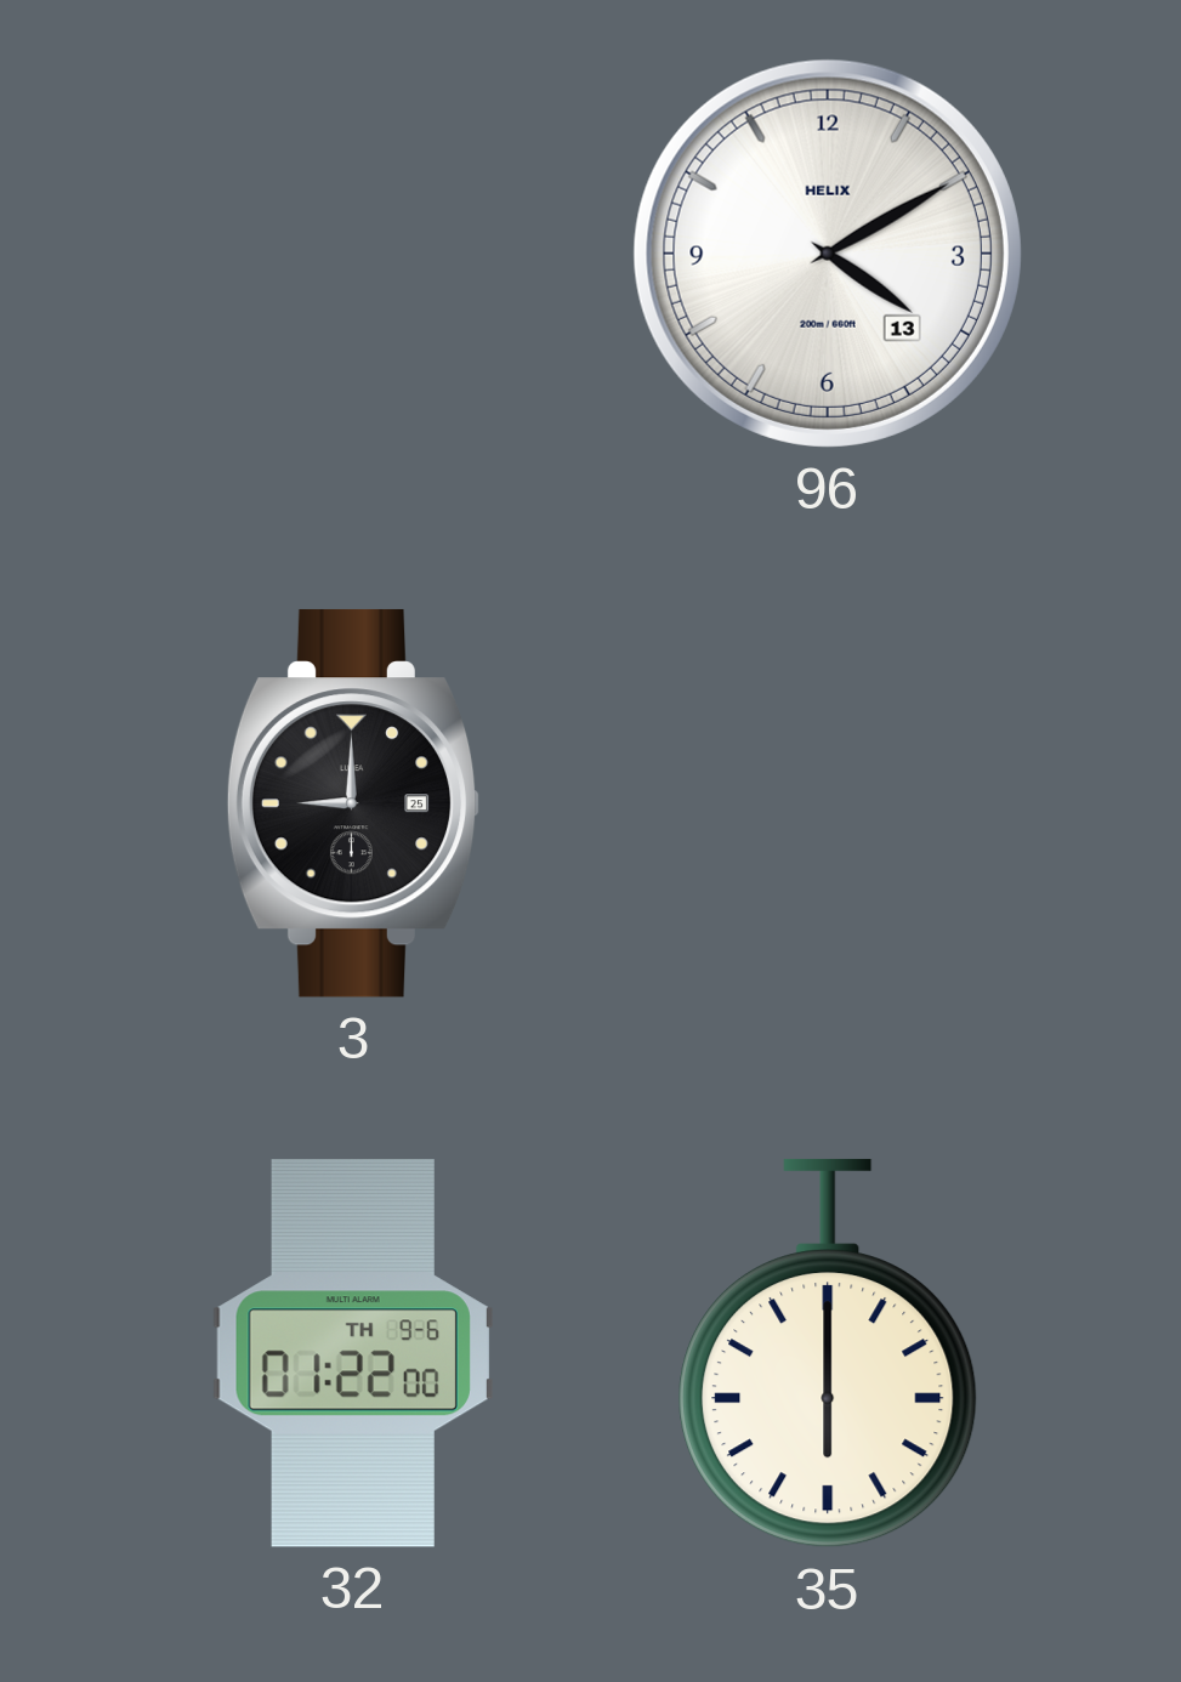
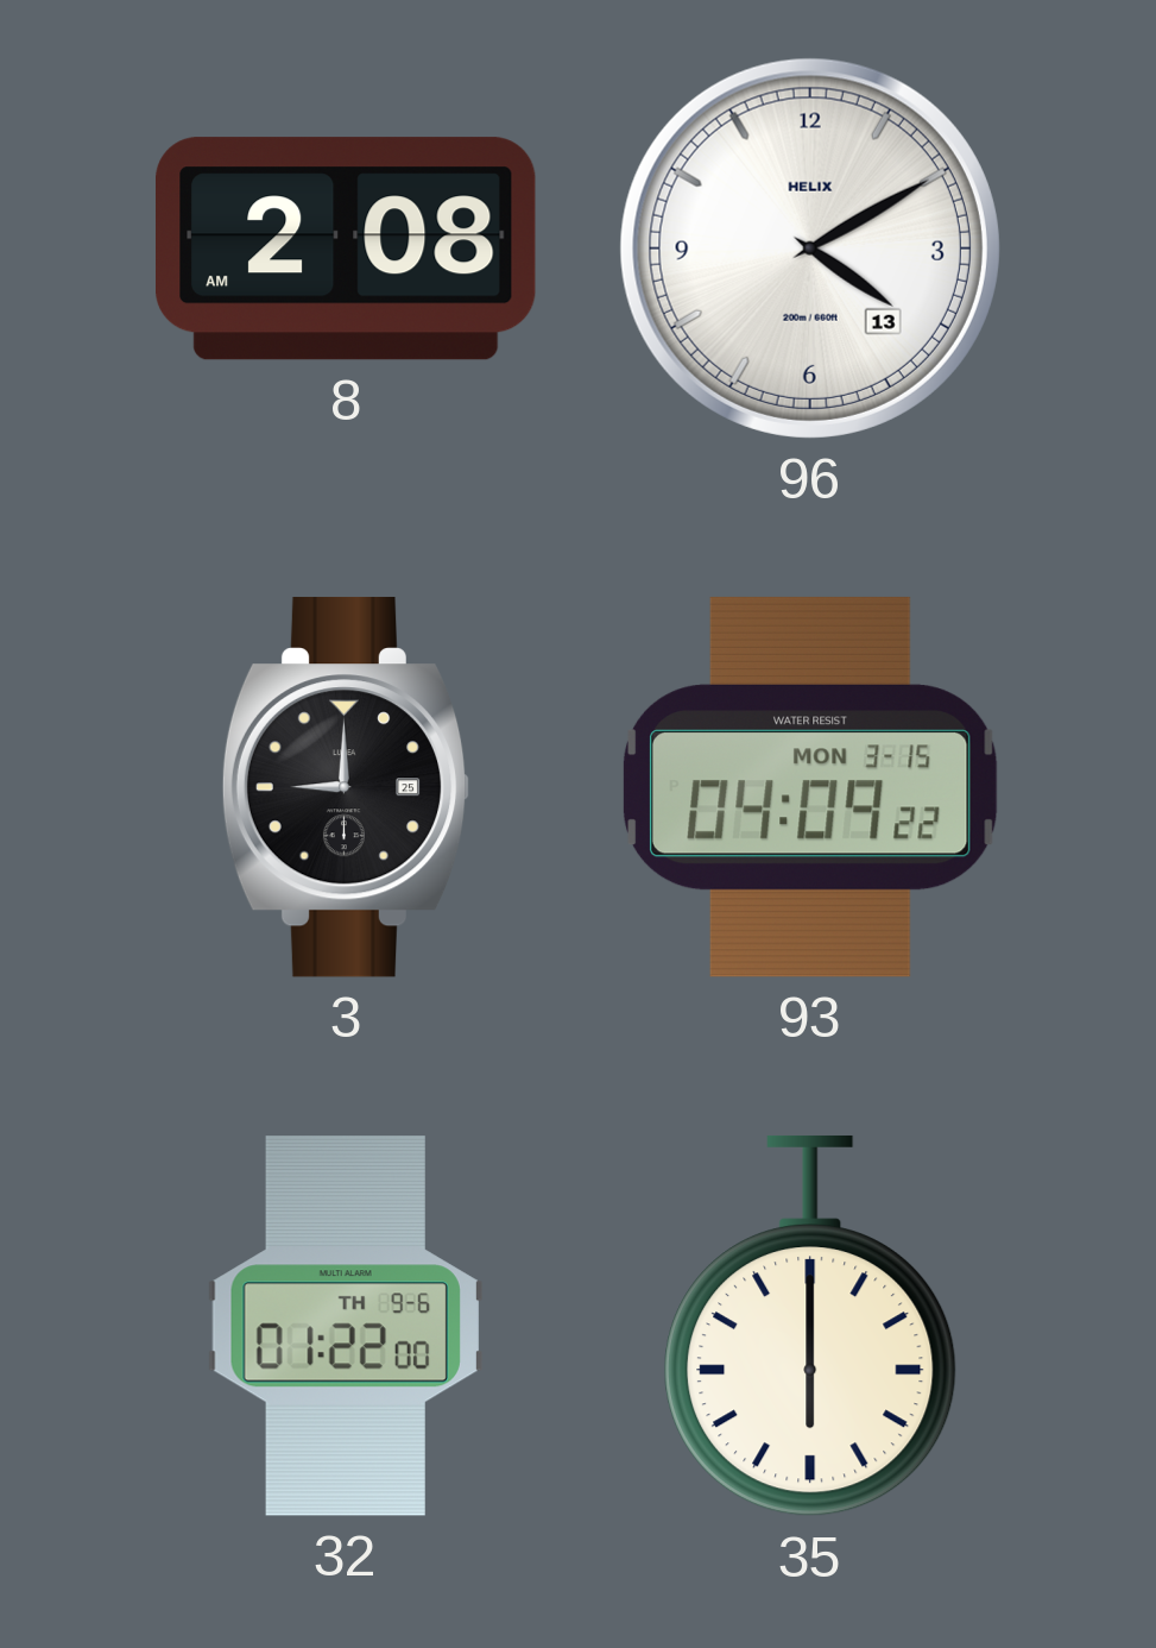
8: none -> 2:08
93: none -> 04:09
